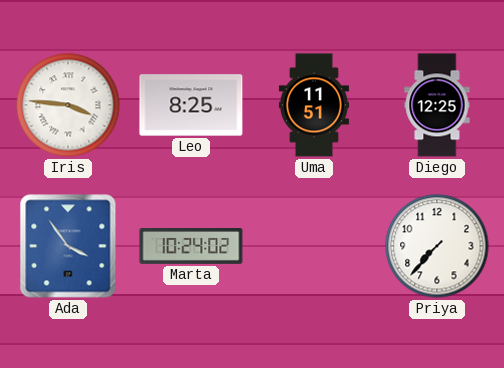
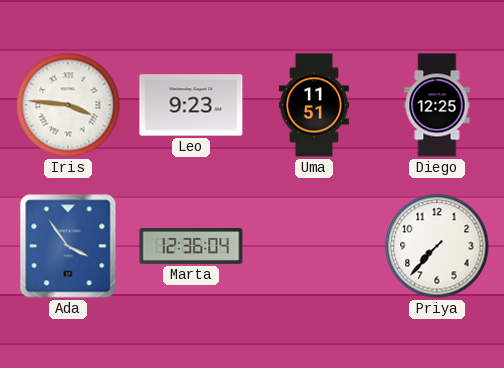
Leo: 8:25 -> 9:23
Marta: 10:24 -> 12:36
